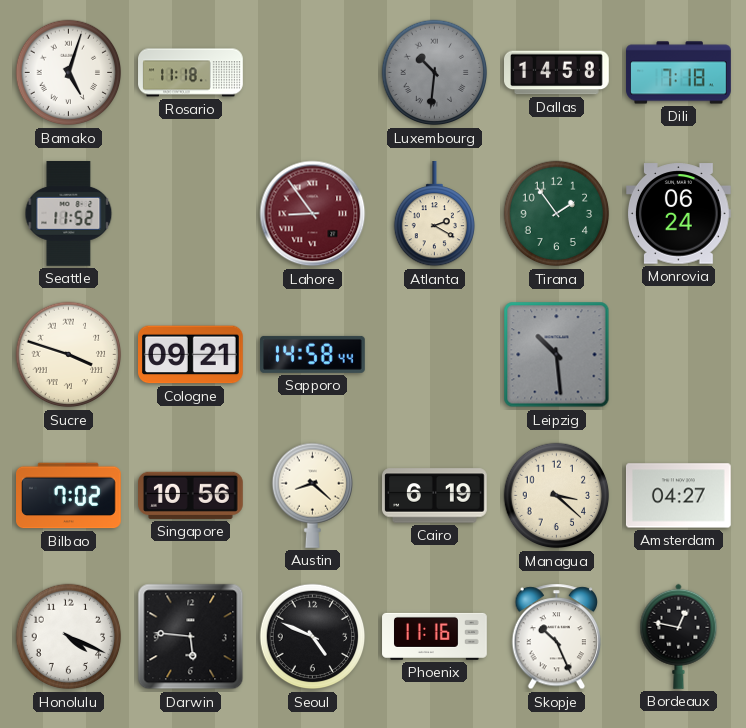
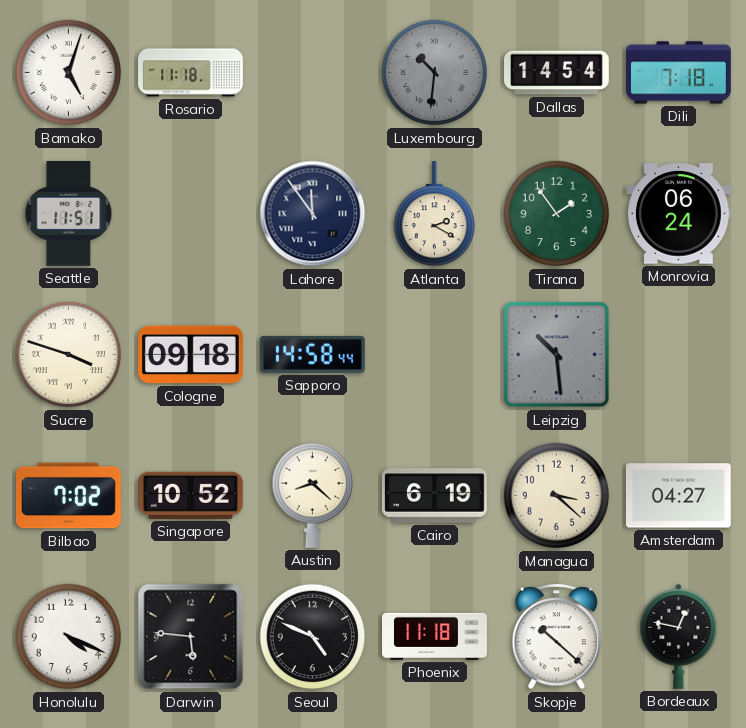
Dallas: 14:58 -> 14:54
Seattle: 11:52 -> 11:51
Lahore: 8:54 -> 11:54
Lahore dial: burgundy -> navy
Cologne: 09:21 -> 09:18
Singapore: 10:56 -> 10:52
Phoenix: 11:16 -> 11:18
Skopje: 10:26 -> 10:22
